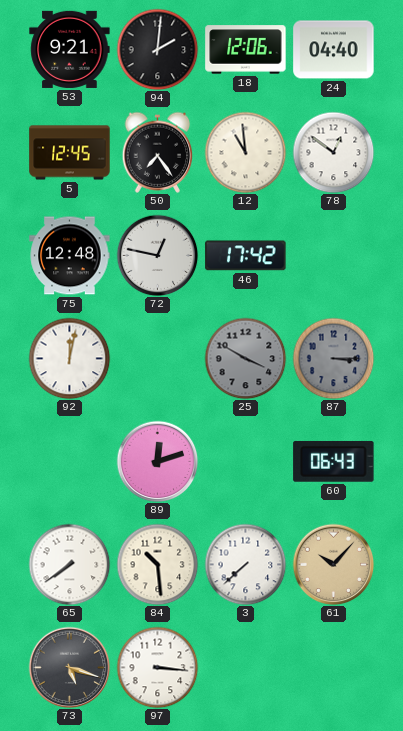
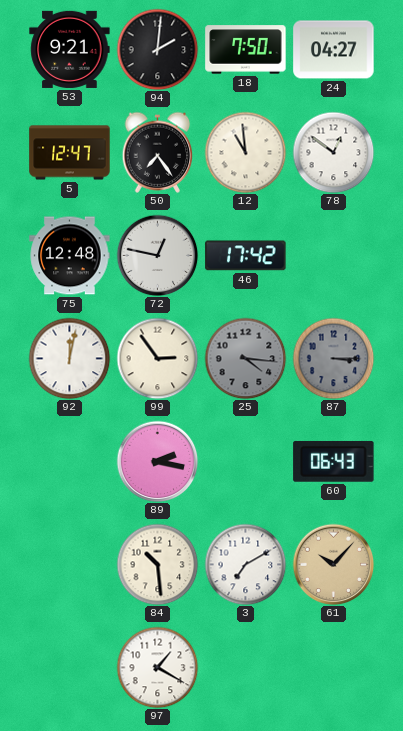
18: 12:06 -> 7:50
24: 04:40 -> 04:27
5: 12:45 -> 12:47
99: none -> 2:54
25: 3:50 -> 4:16
89: 12:12 -> 2:17
65: 7:39 -> none
3: 7:38 -> 7:10
73: 5:18 -> none
97: 3:16 -> 1:20
